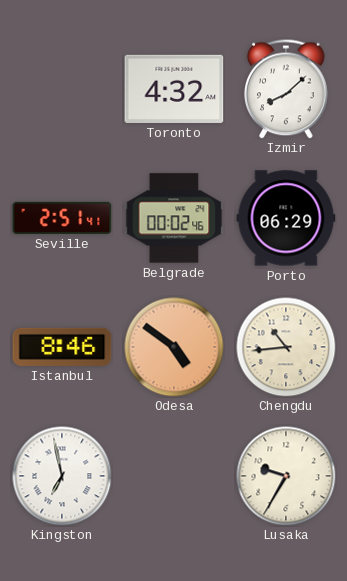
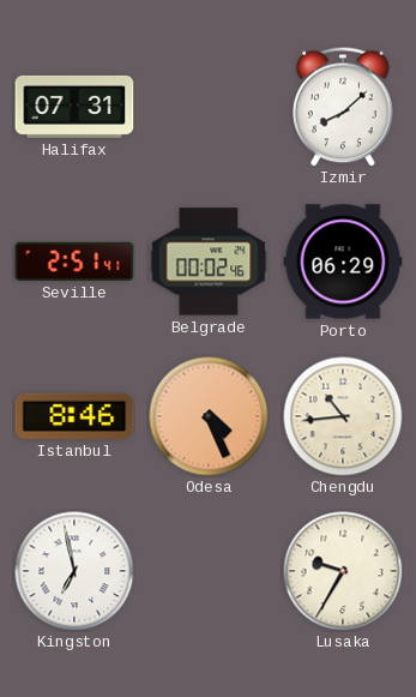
Halifax: none -> 07:31
Toronto: 4:32 -> none
Odesa: 4:51 -> 4:26
